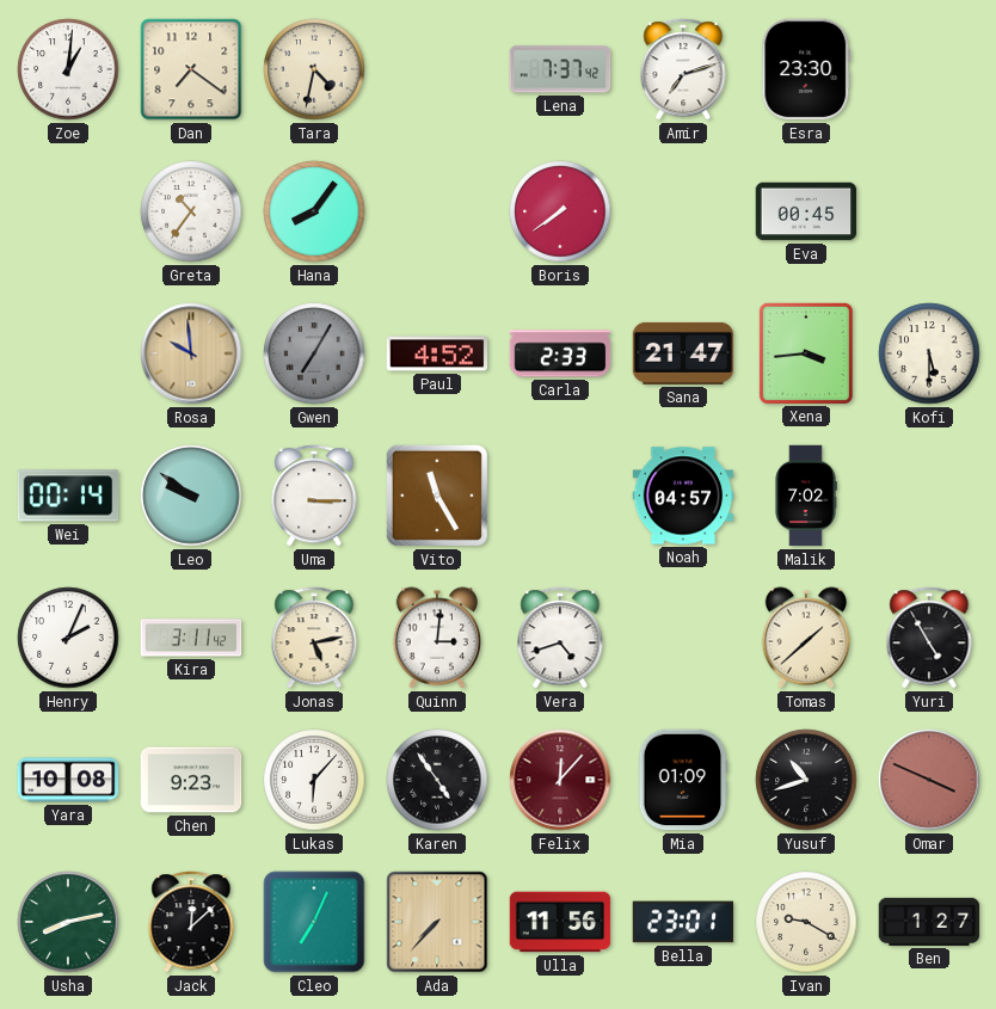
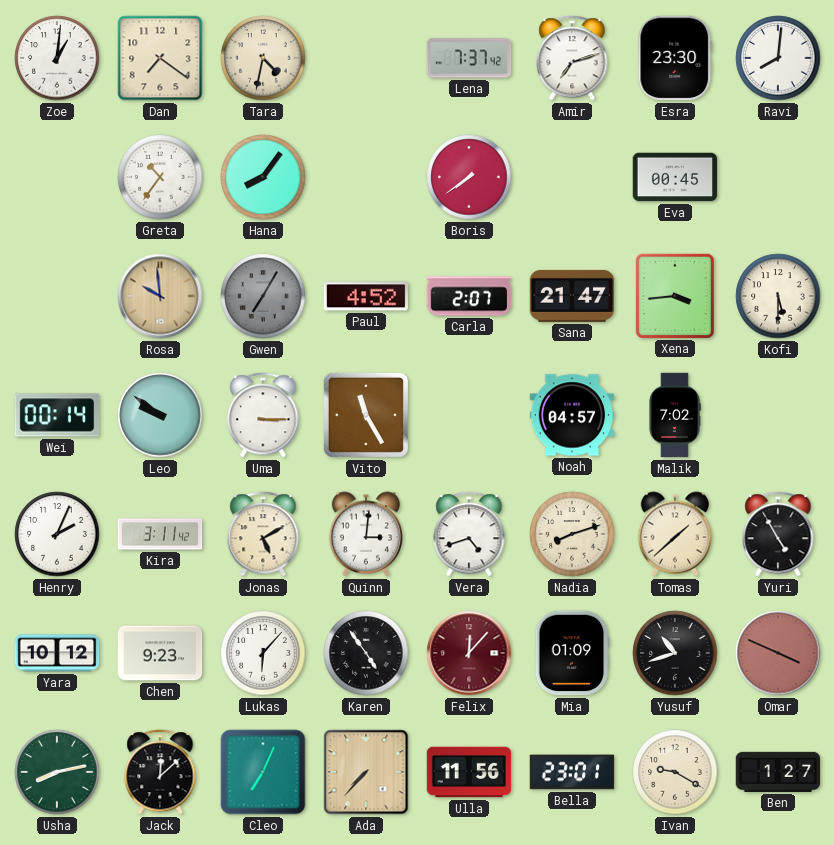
Ravi: none -> 8:01
Carla: 2:33 -> 2:07
Jonas: 5:13 -> 5:10
Nadia: none -> 8:12
Yara: 10:08 -> 10:12
